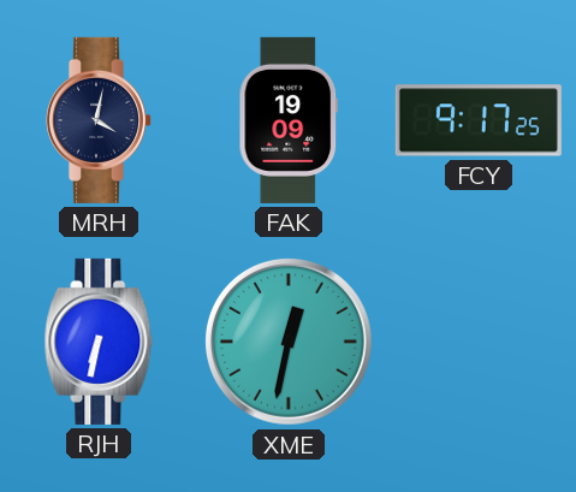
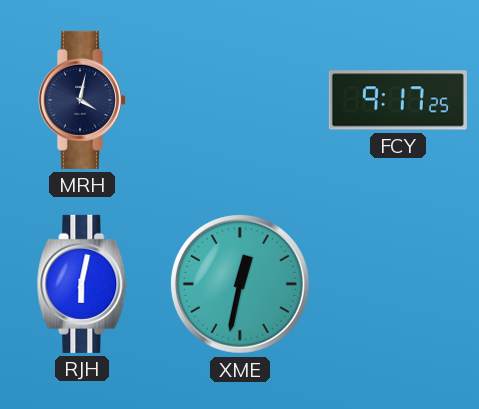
FAK: 19:09 -> none
RJH: 6:32 -> 6:02
